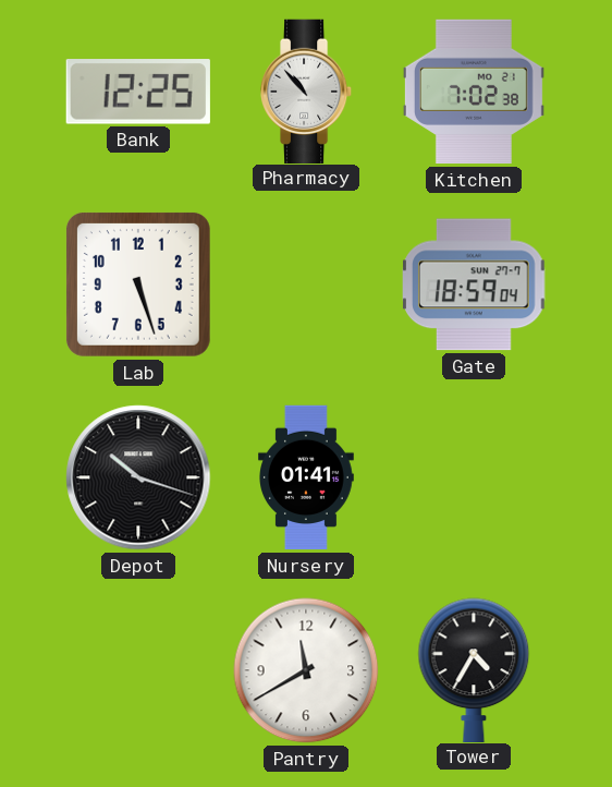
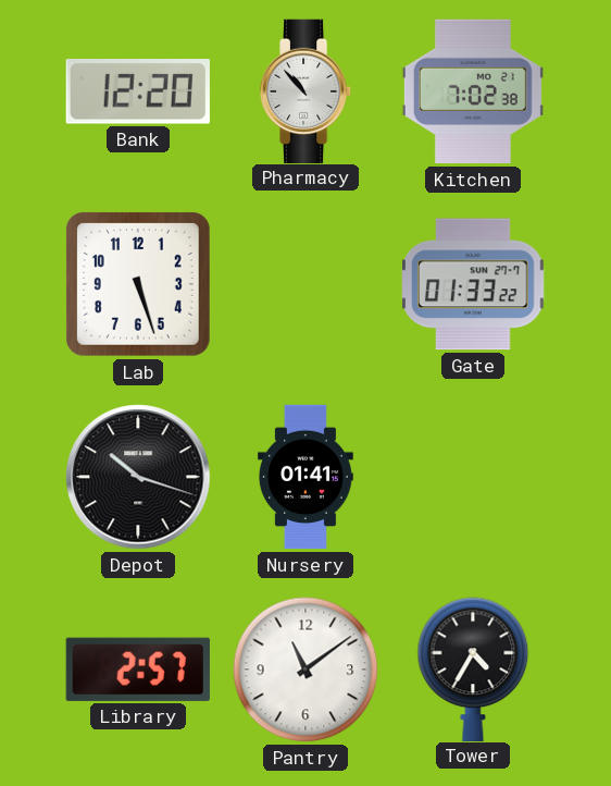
Bank: 12:25 -> 12:20
Gate: 18:59 -> 01:33
Library: none -> 2:57
Pantry: 11:40 -> 11:09
